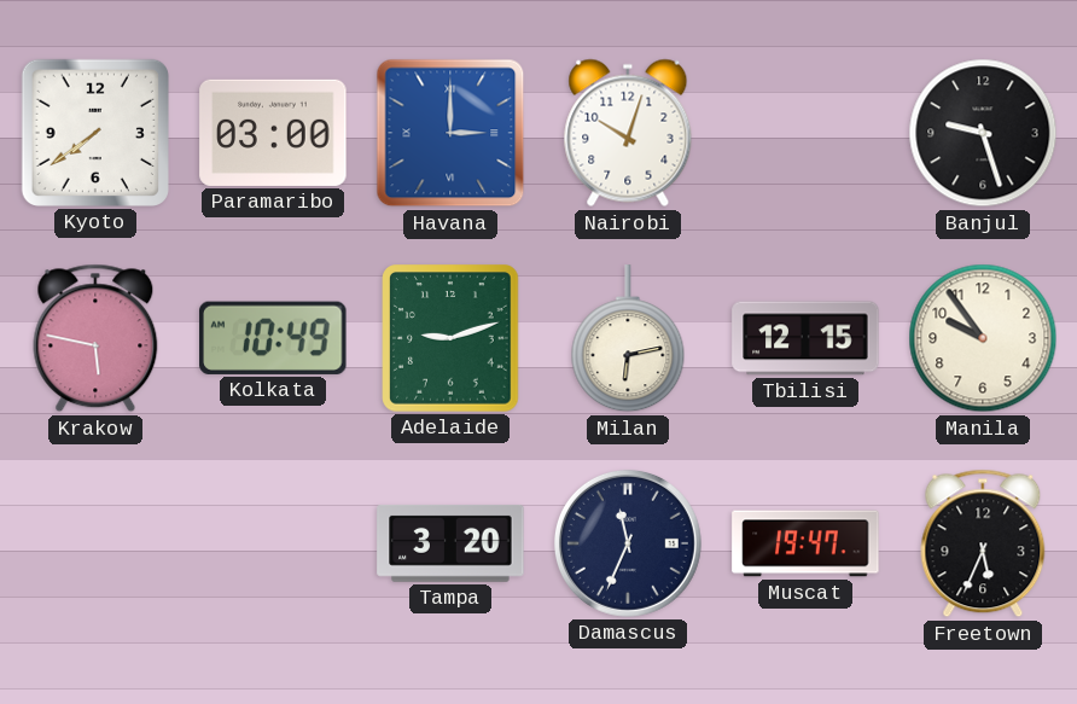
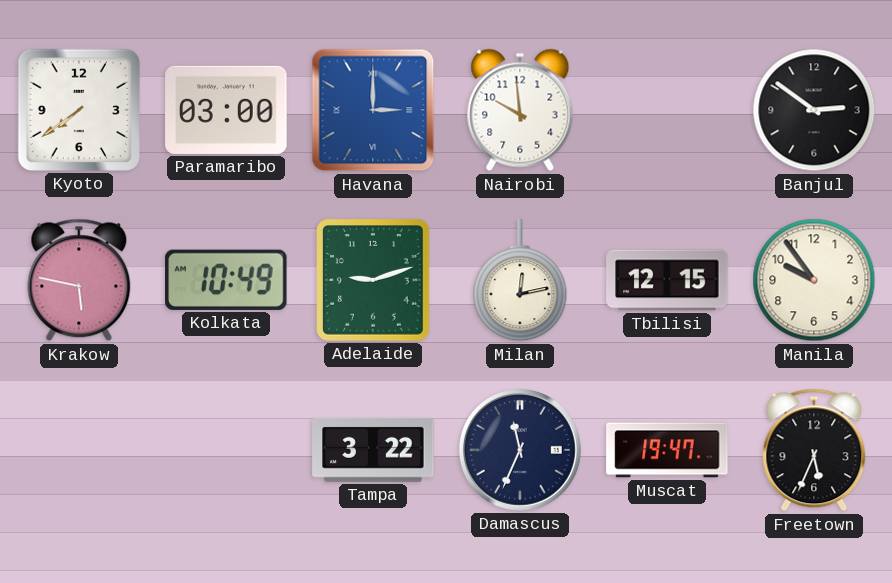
Nairobi: 10:03 -> 9:59
Banjul: 9:27 -> 2:51
Milan: 6:13 -> 12:13
Tampa: 3:20 -> 3:22
